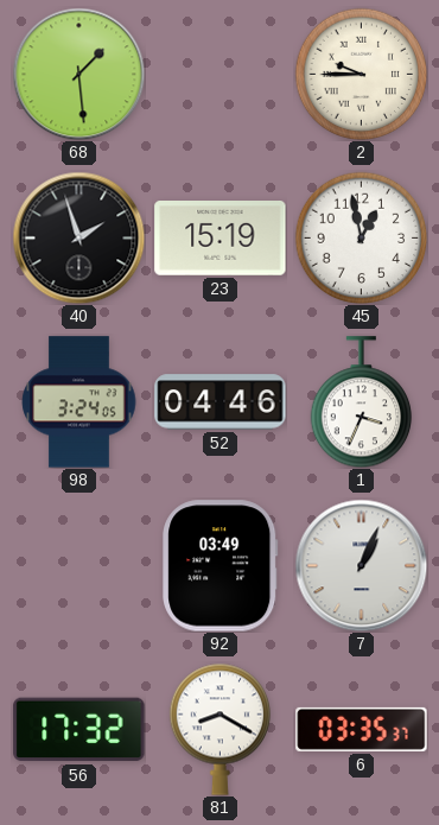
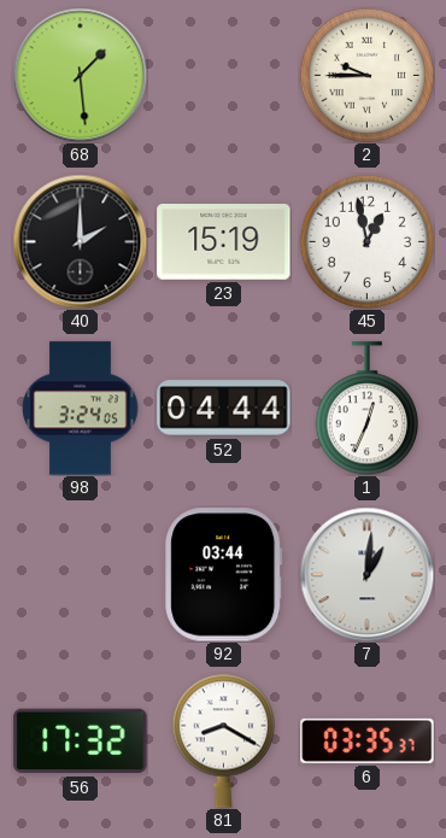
40: 1:57 -> 2:00
52: 04:46 -> 04:44
1: 3:34 -> 12:34
92: 03:49 -> 03:44
7: 1:04 -> 1:01
